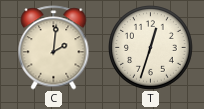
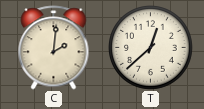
T: 12:33 -> 12:38
